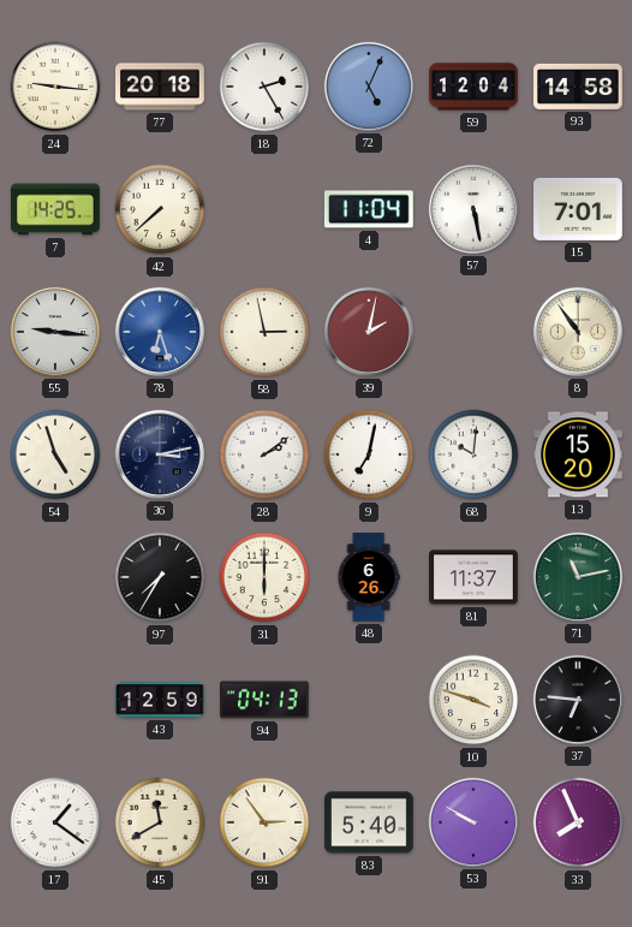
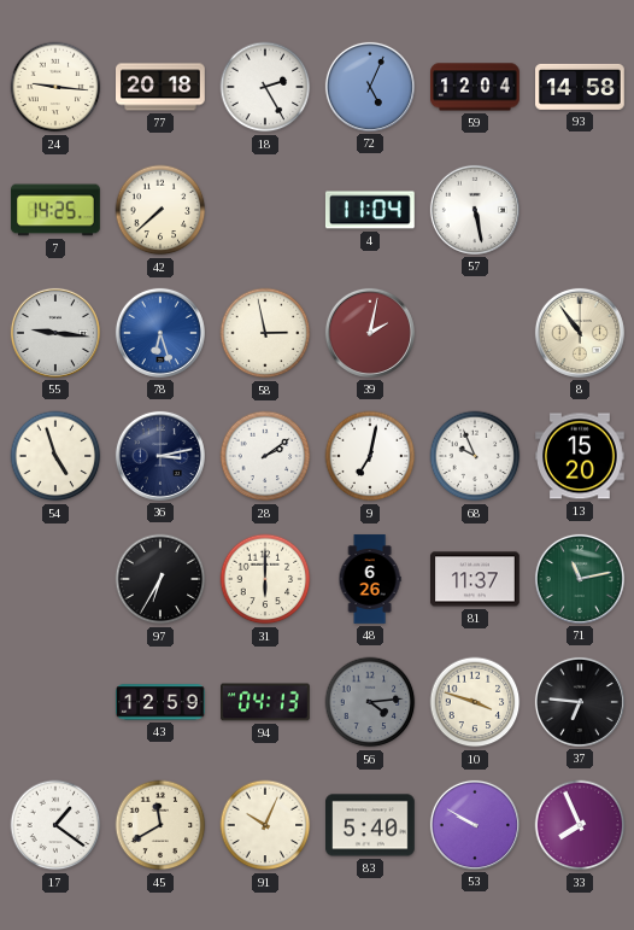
15: 7:01 -> none
68: 10:01 -> 9:56
97: 7:35 -> 6:35
56: none -> 4:14
91: 2:54 -> 10:04
